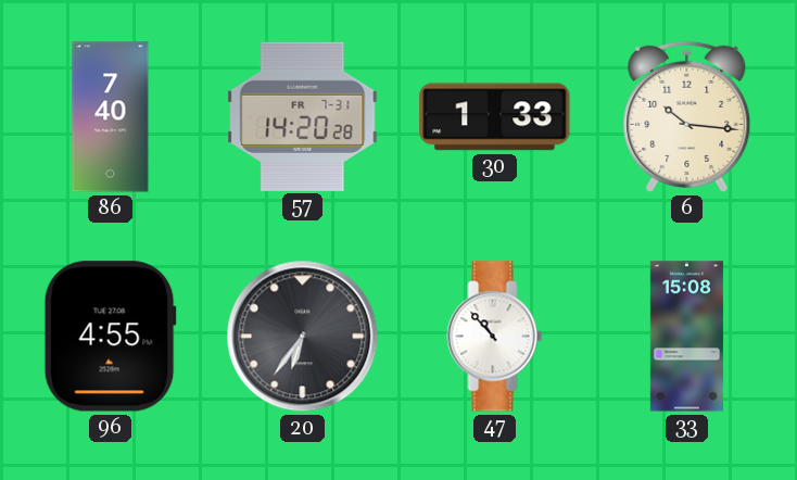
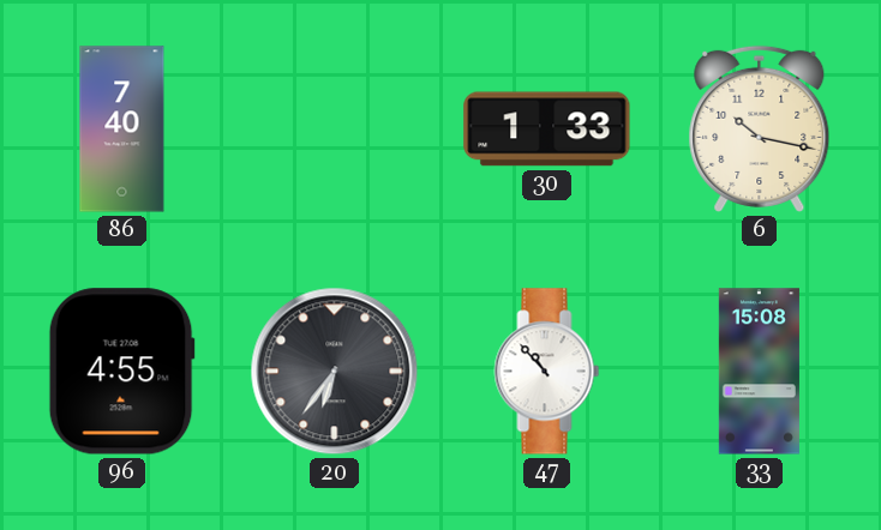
57: 14:20 -> none
6: 10:16 -> 10:17
